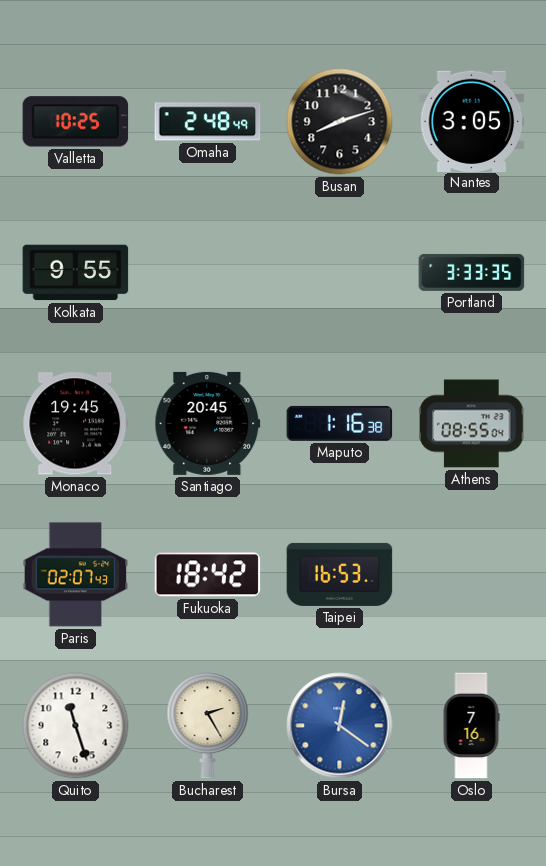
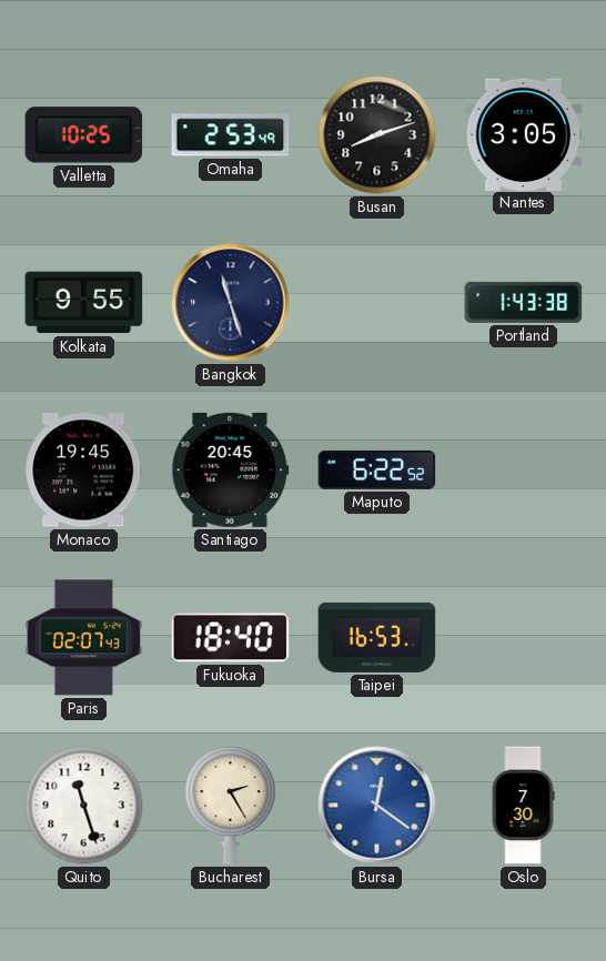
Omaha: 2:48 -> 2:53
Bangkok: none -> 11:27
Portland: 3:33 -> 1:43
Maputo: 1:16 -> 6:22
Athens: 08:55 -> none
Fukuoka: 18:42 -> 18:40
Oslo: 7:16 -> 7:30
